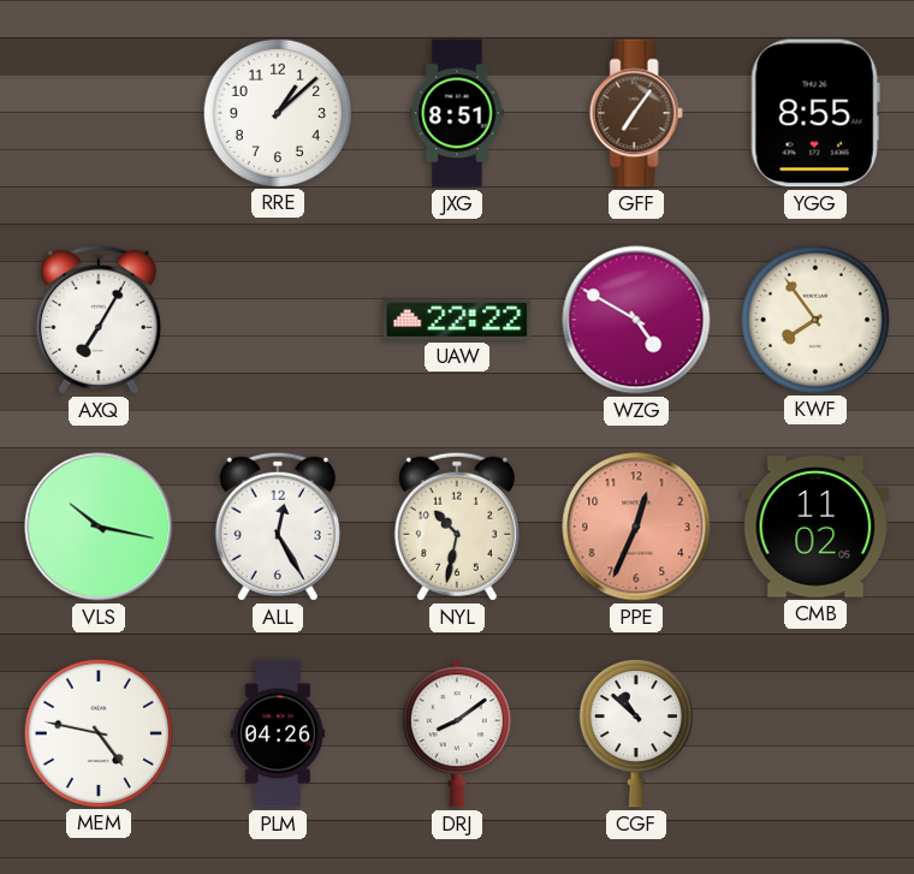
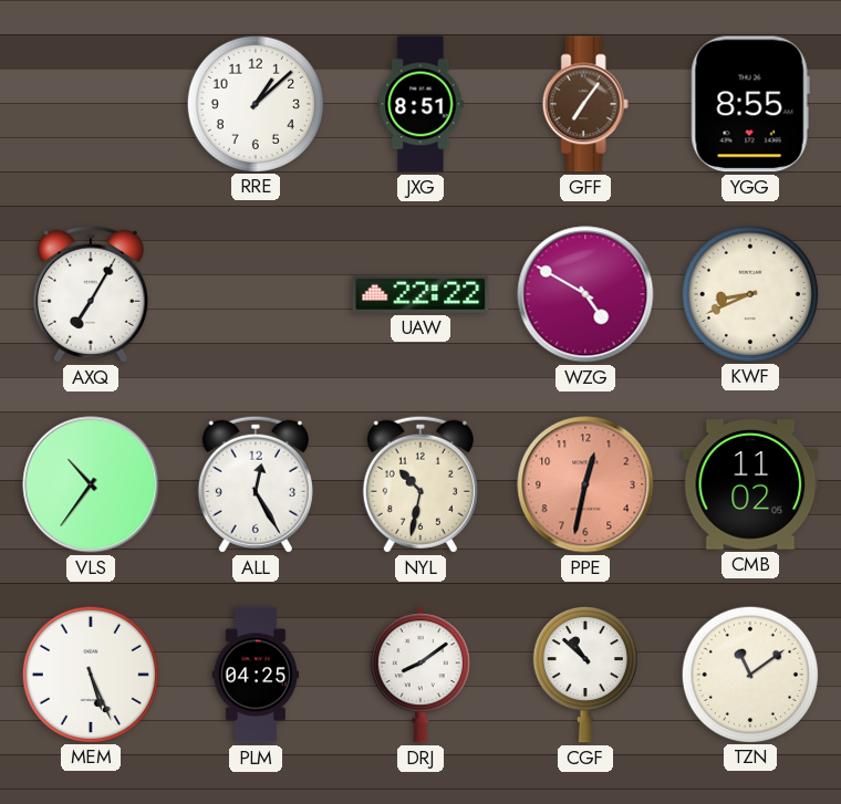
KWF: 7:54 -> 8:41
VLS: 10:17 -> 10:36
PPE: 12:34 -> 12:32
MEM: 4:47 -> 5:26
PLM: 04:26 -> 04:25
TZN: none -> 11:09
